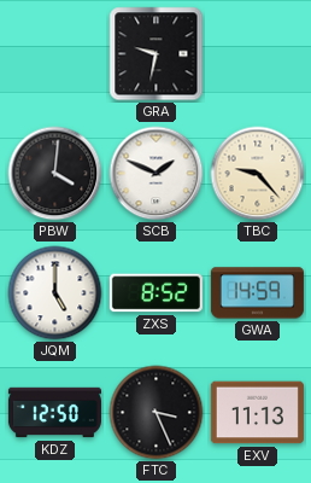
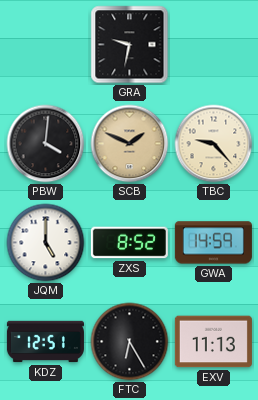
SCB dial: white -> champagne
KDZ: 12:50 -> 12:51
FTC: 3:26 -> 6:25
